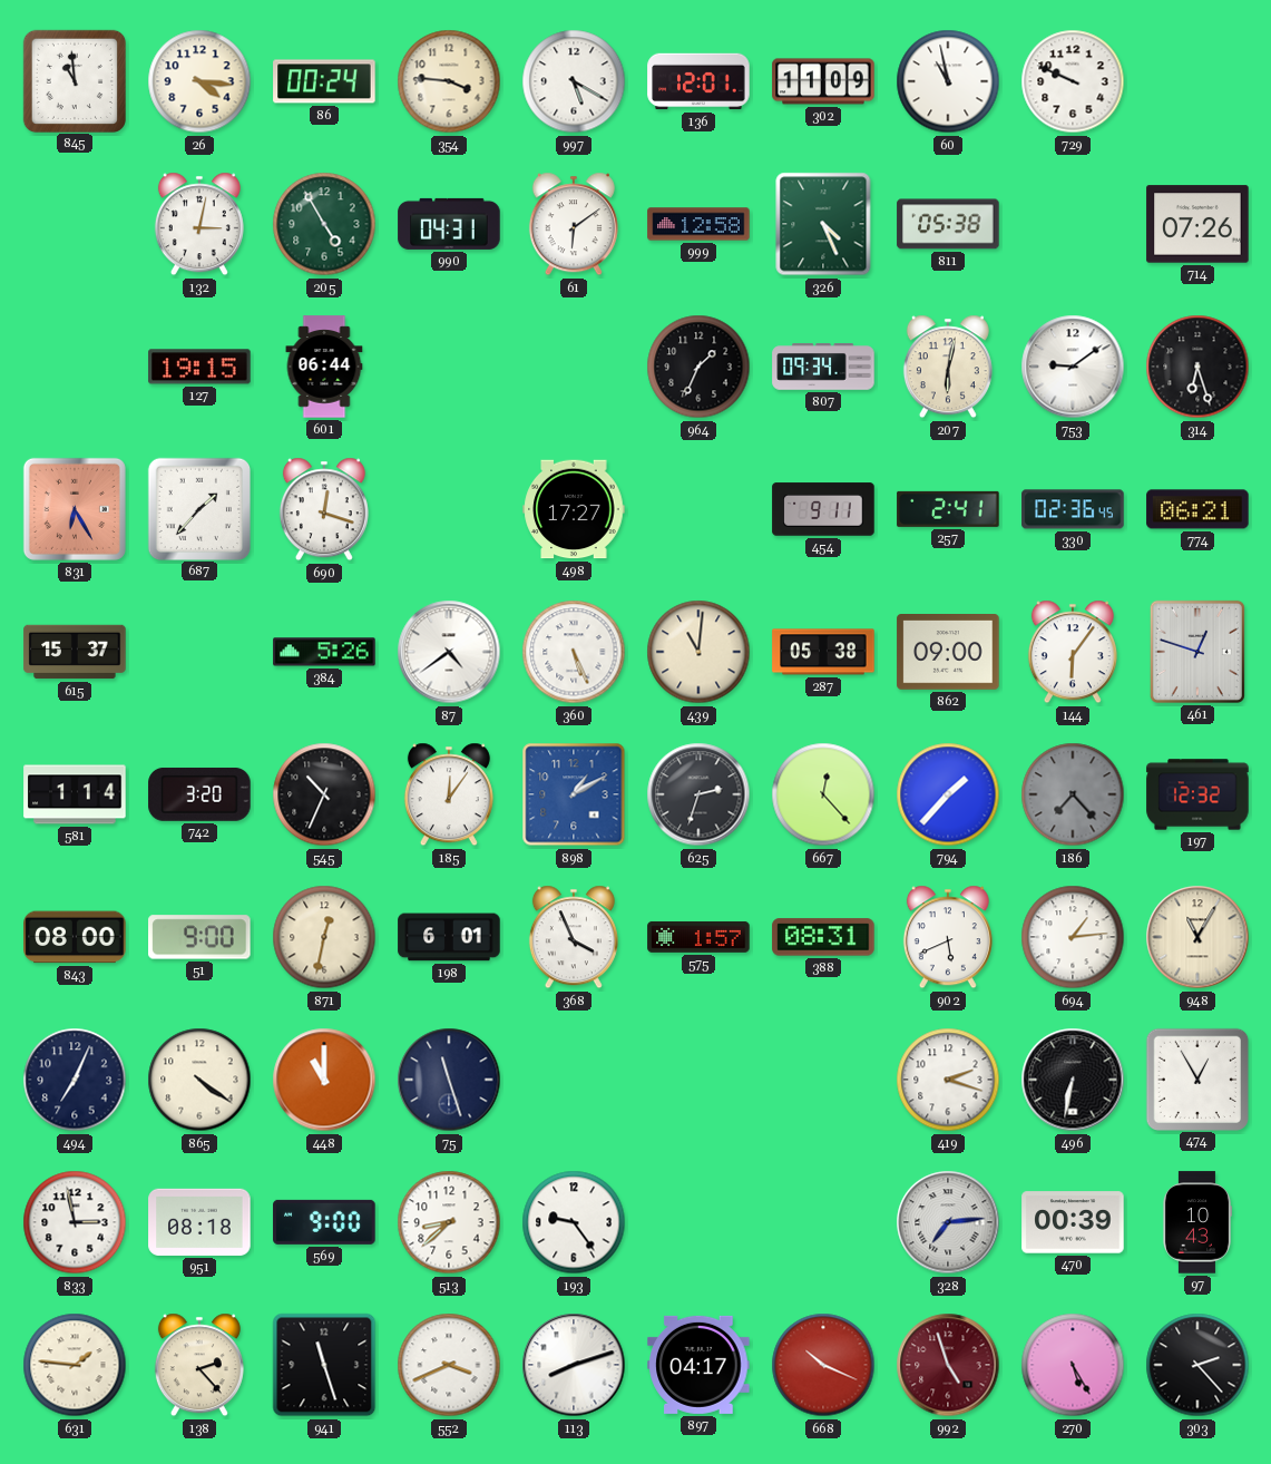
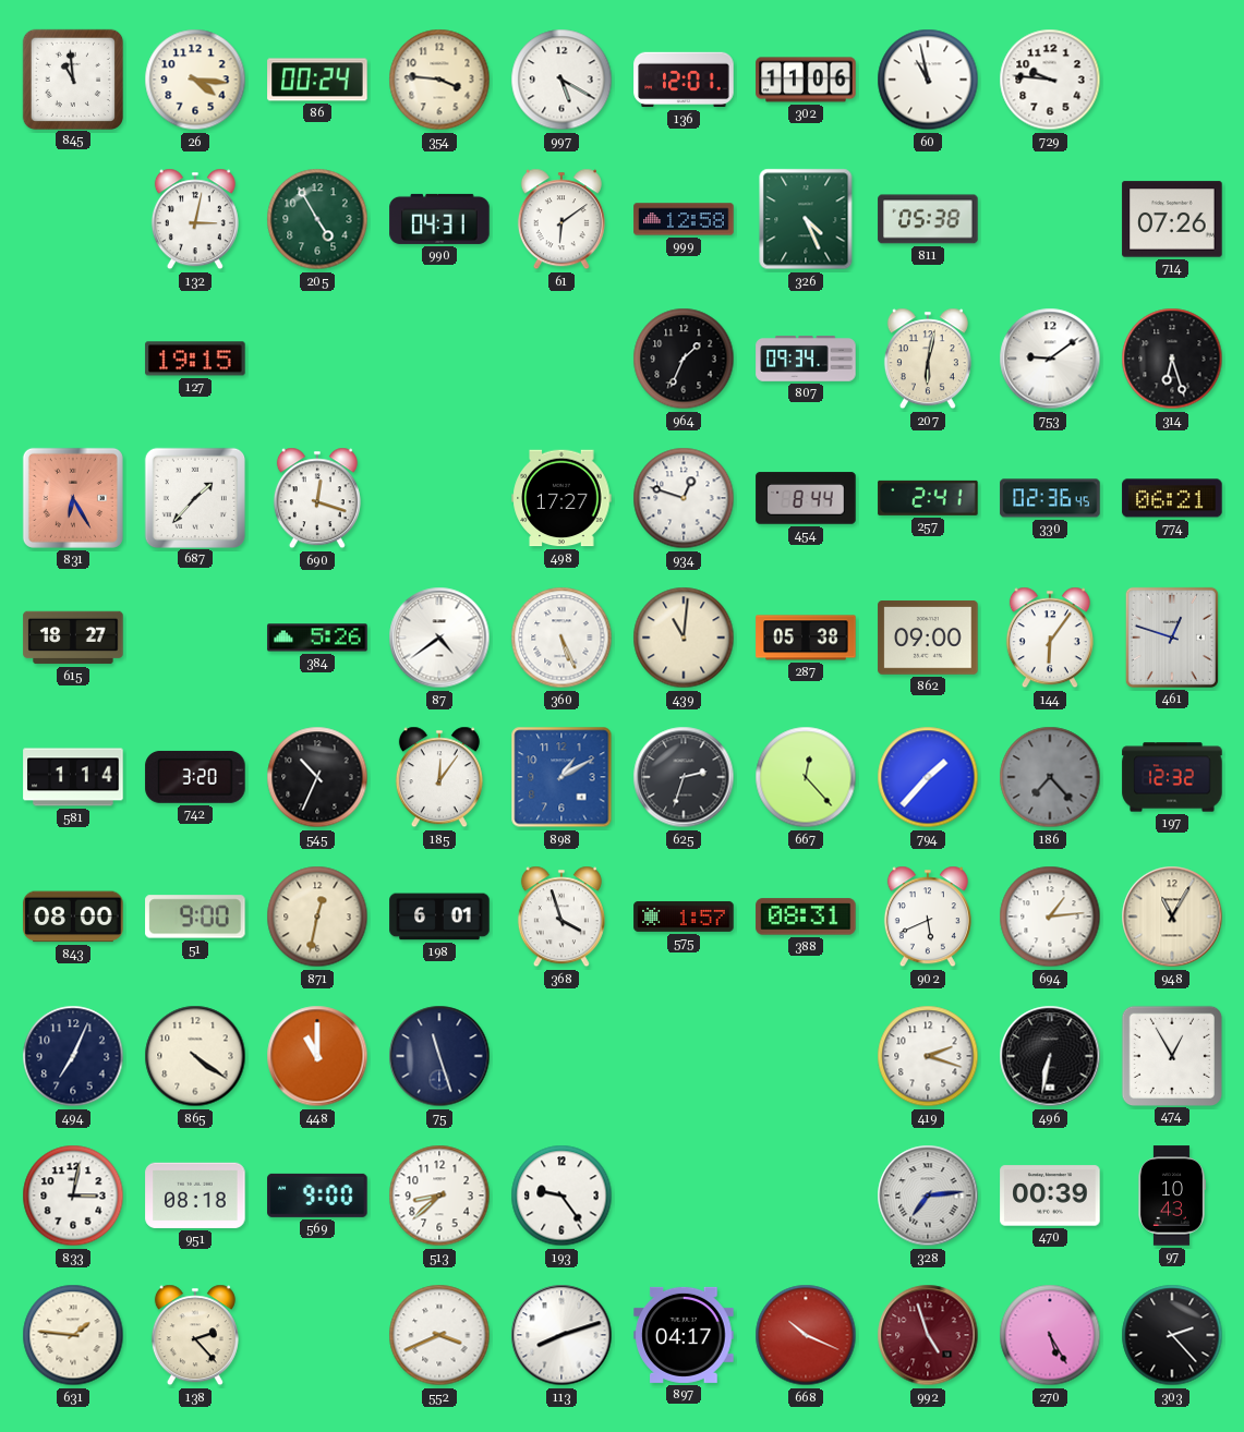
302: 11:09 -> 11:06
729: 9:49 -> 9:46
601: 06:44 -> none
934: none -> 12:48
454: 9:11 -> 8:44
615: 15:37 -> 18:27
368: 3:56 -> 3:57
833: 2:58 -> 3:02
941: 11:27 -> none
